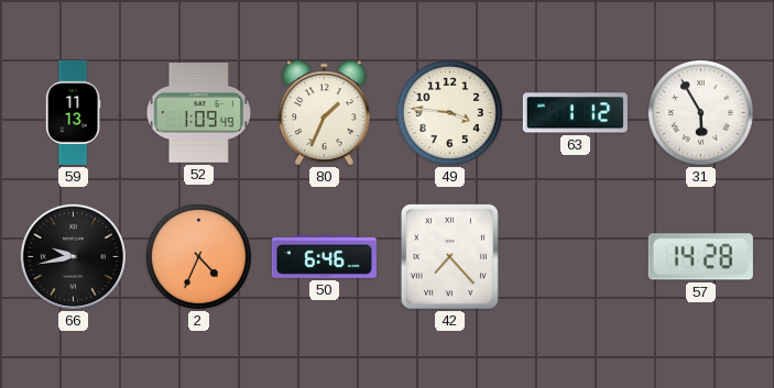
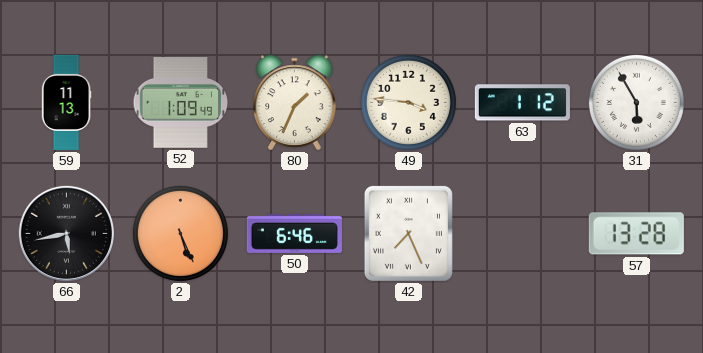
66: 9:43 -> 5:43
2: 4:34 -> 5:26
42: 7:23 -> 7:26
57: 14:28 -> 13:28
